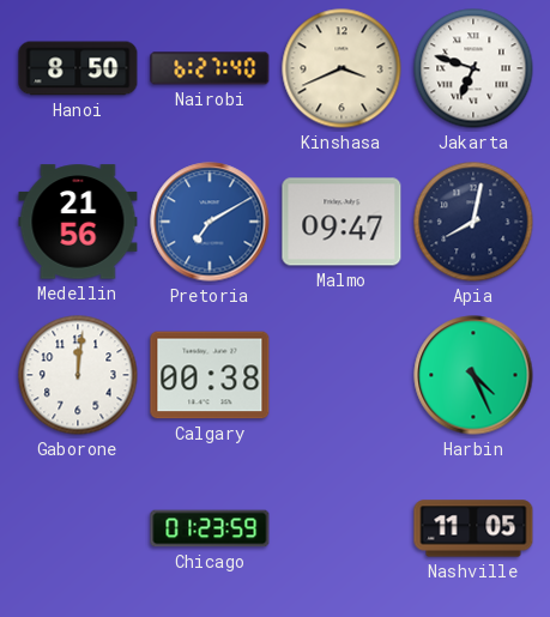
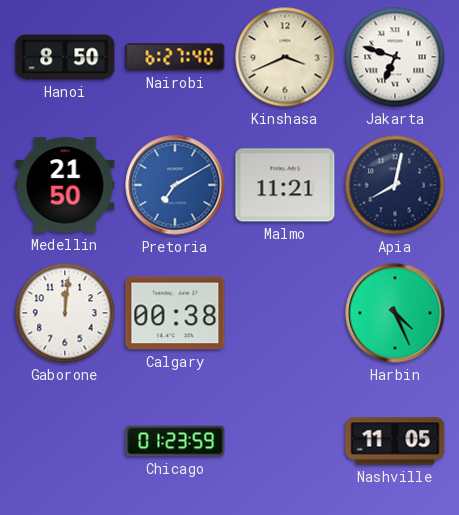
Medellin: 21:56 -> 21:50
Malmo: 09:47 -> 11:21
